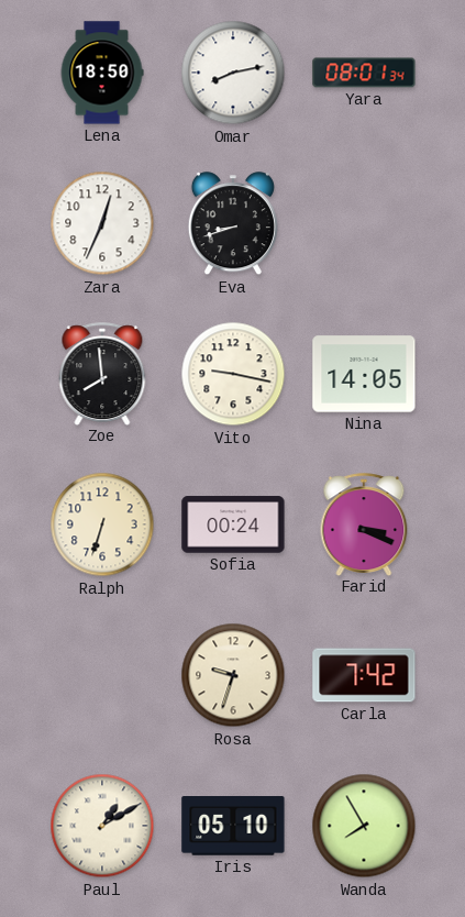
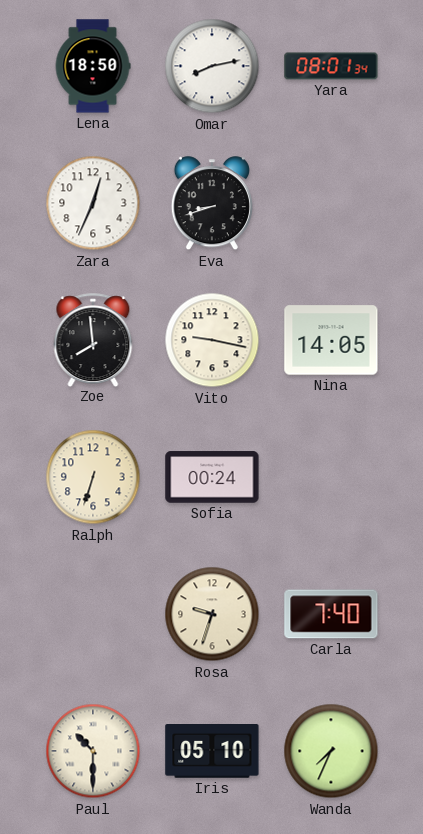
Farid: 3:19 -> none
Carla: 7:42 -> 7:40
Paul: 1:10 -> 10:30
Wanda: 7:55 -> 7:34
